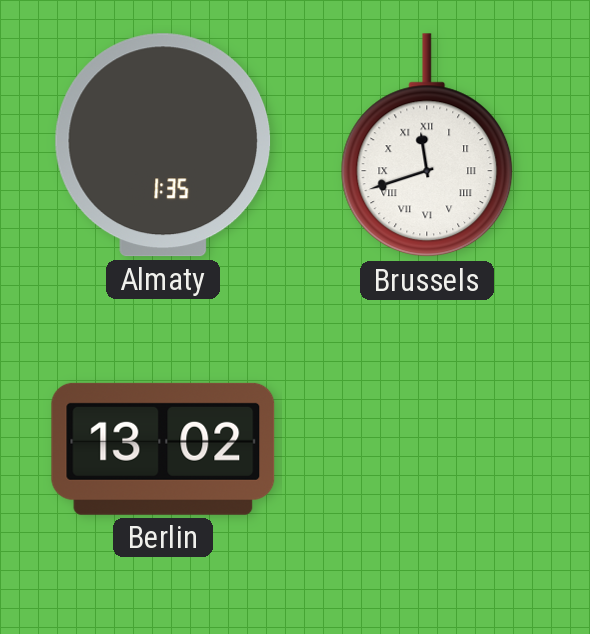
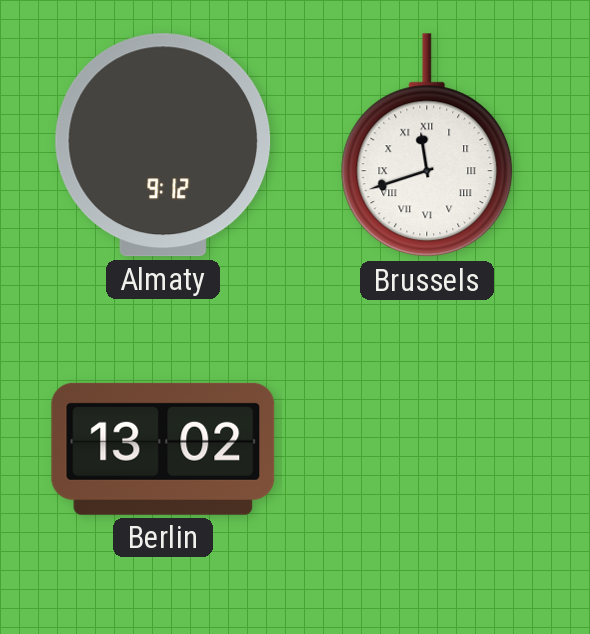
Almaty: 1:35 -> 9:12
